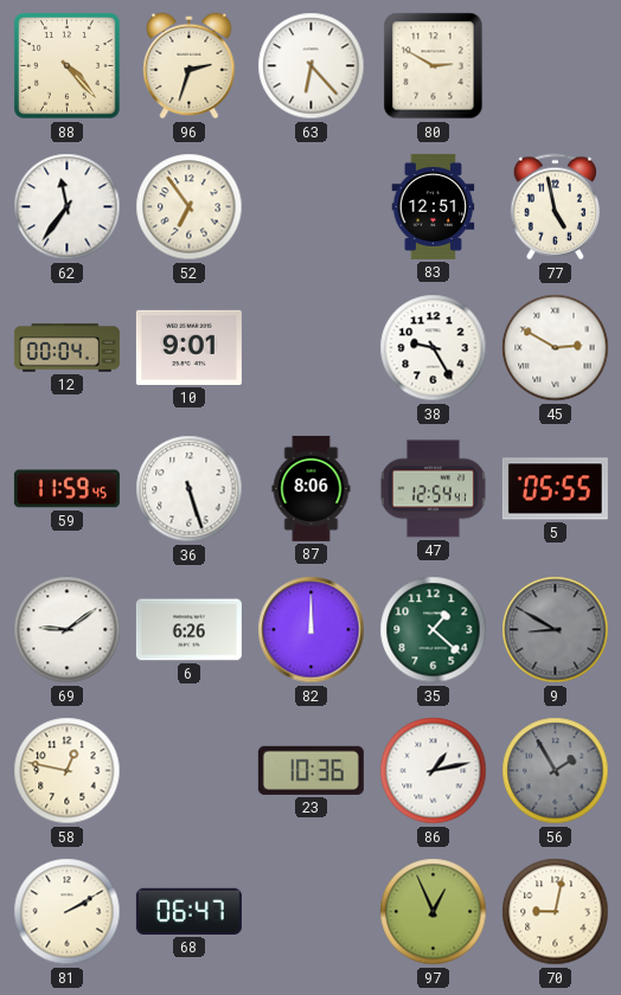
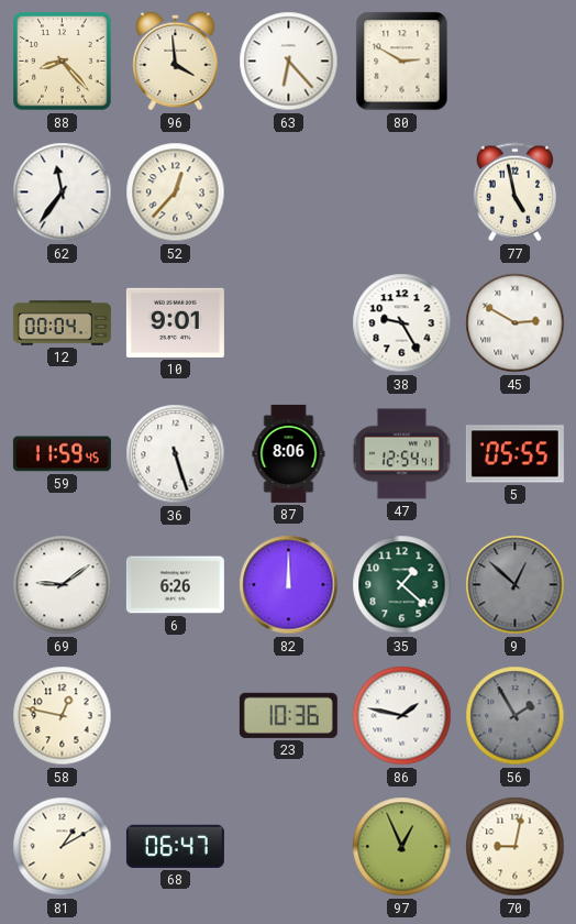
88: 4:23 -> 8:23
96: 2:33 -> 3:59
52: 6:54 -> 12:37
83: 12:51 -> none
9: 8:50 -> 12:52
86: 1:13 -> 1:47
81: 2:10 -> 1:10
